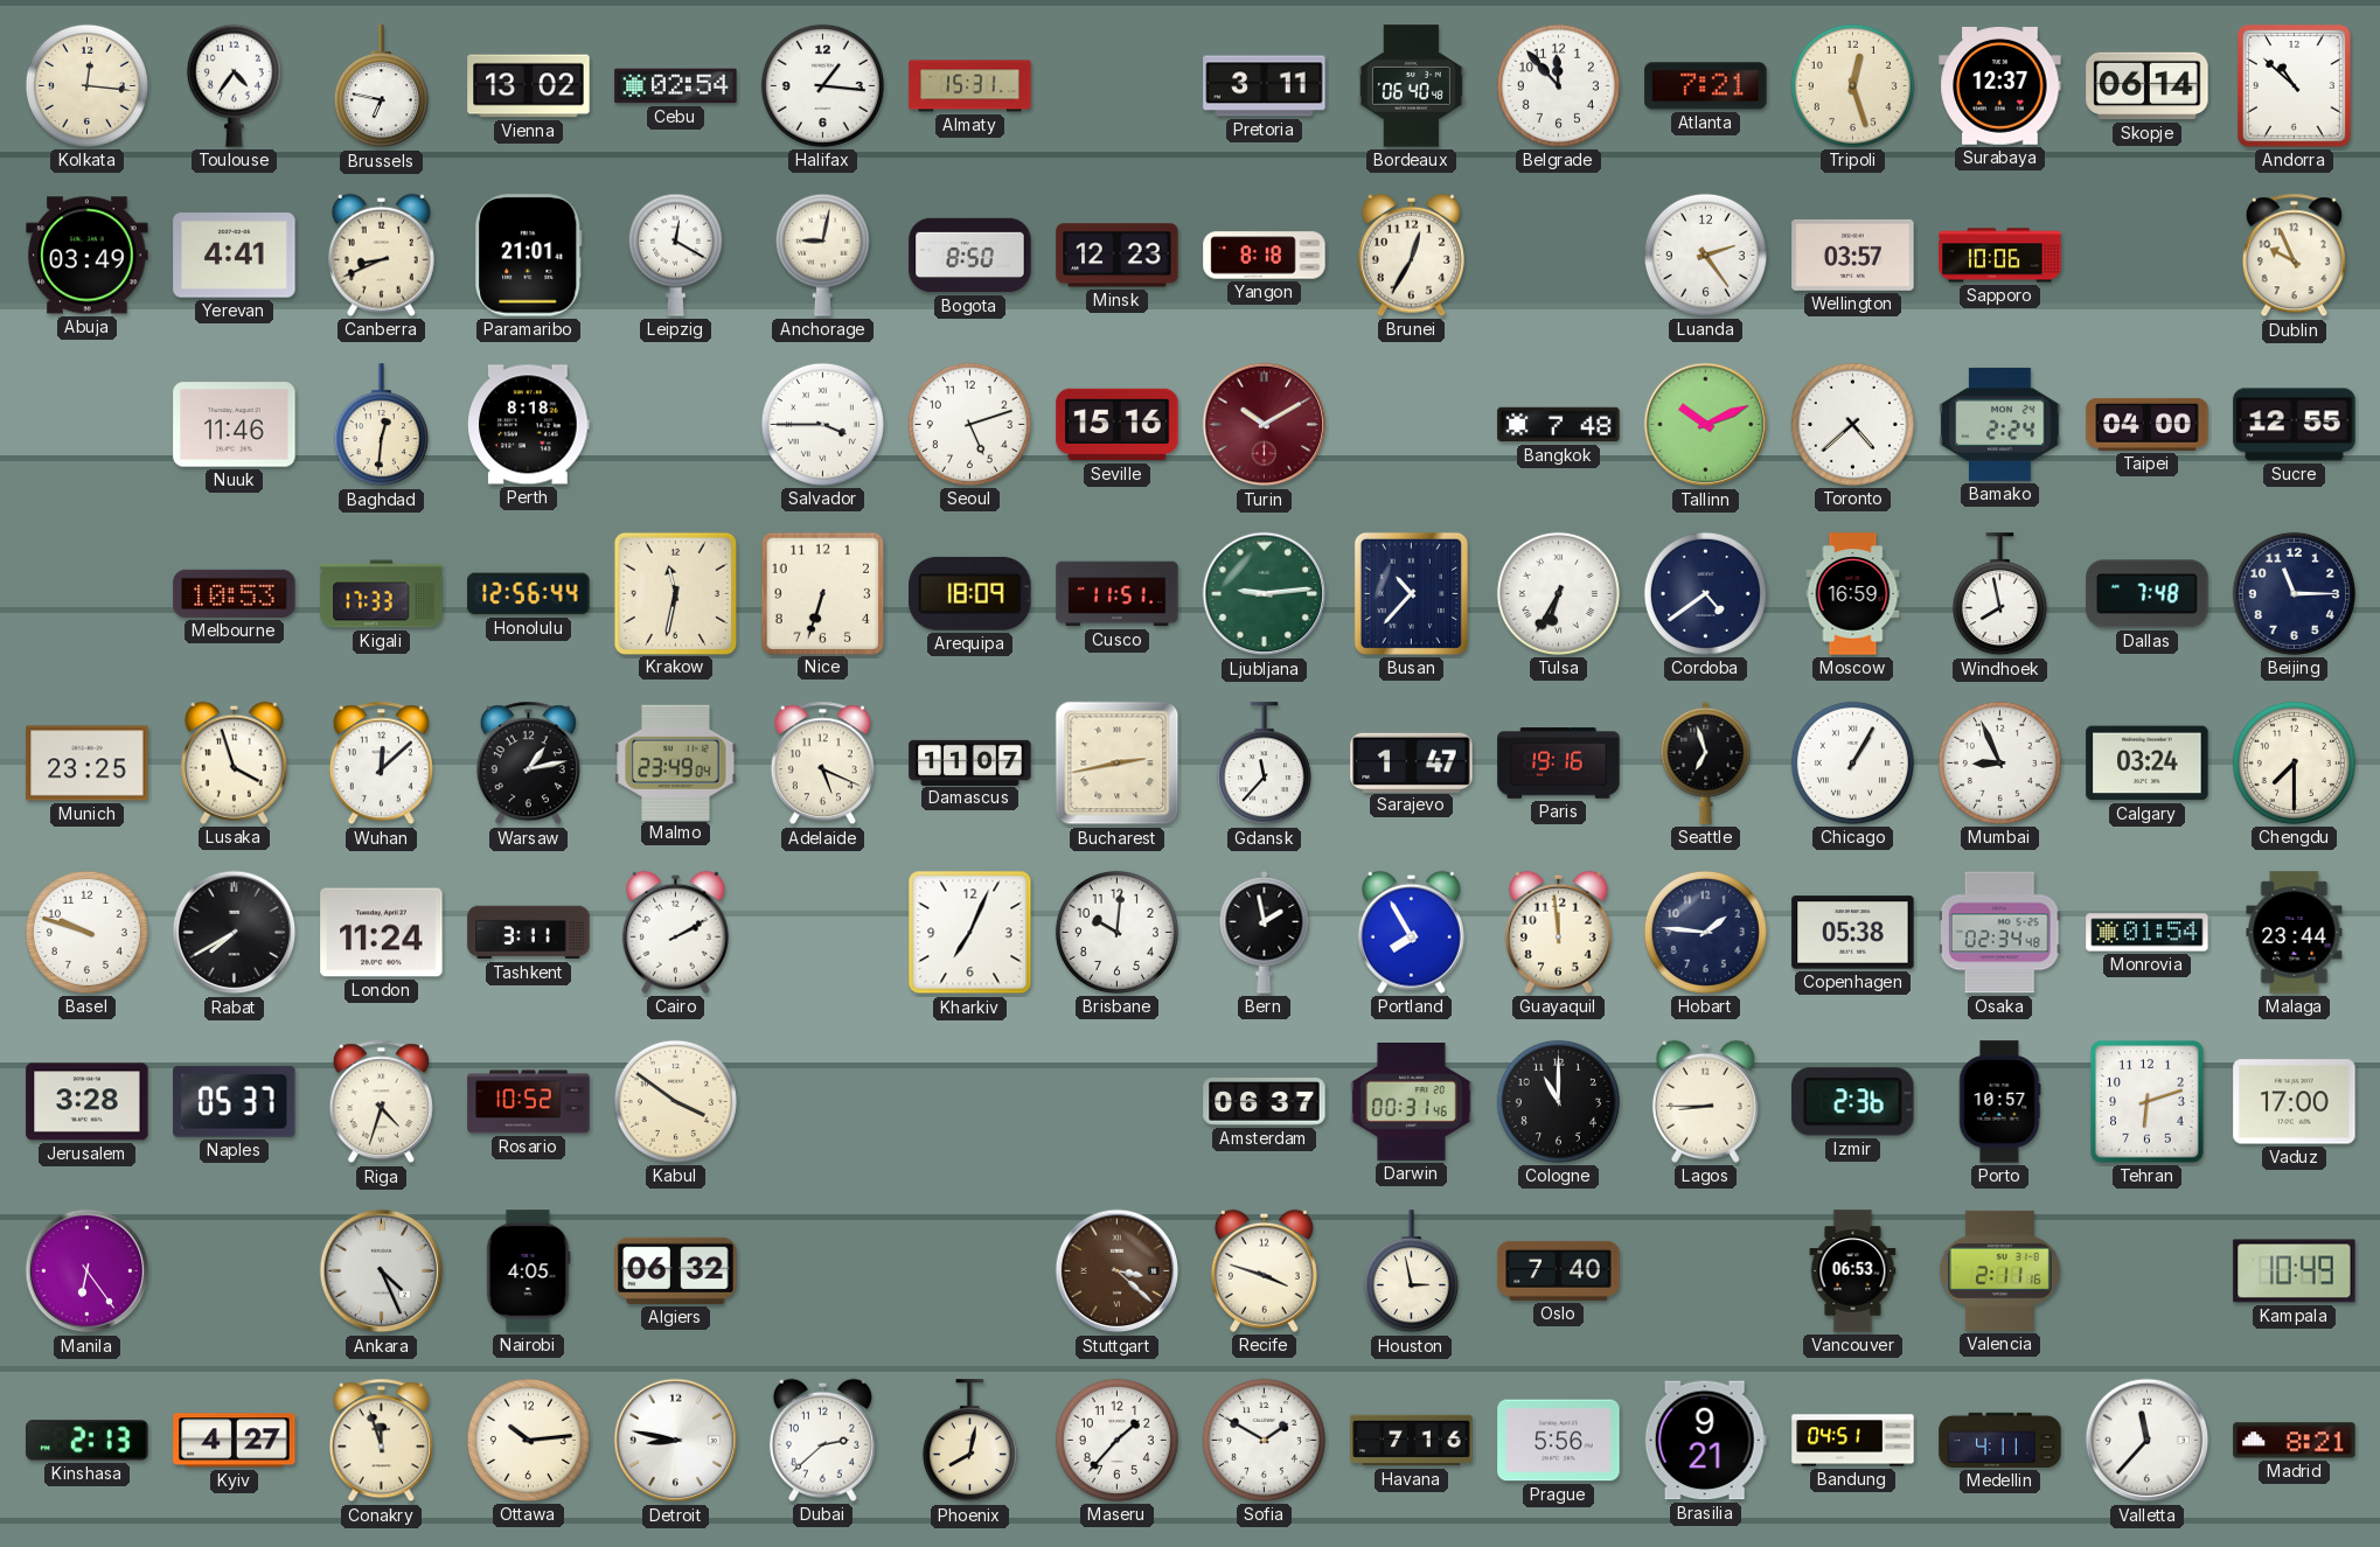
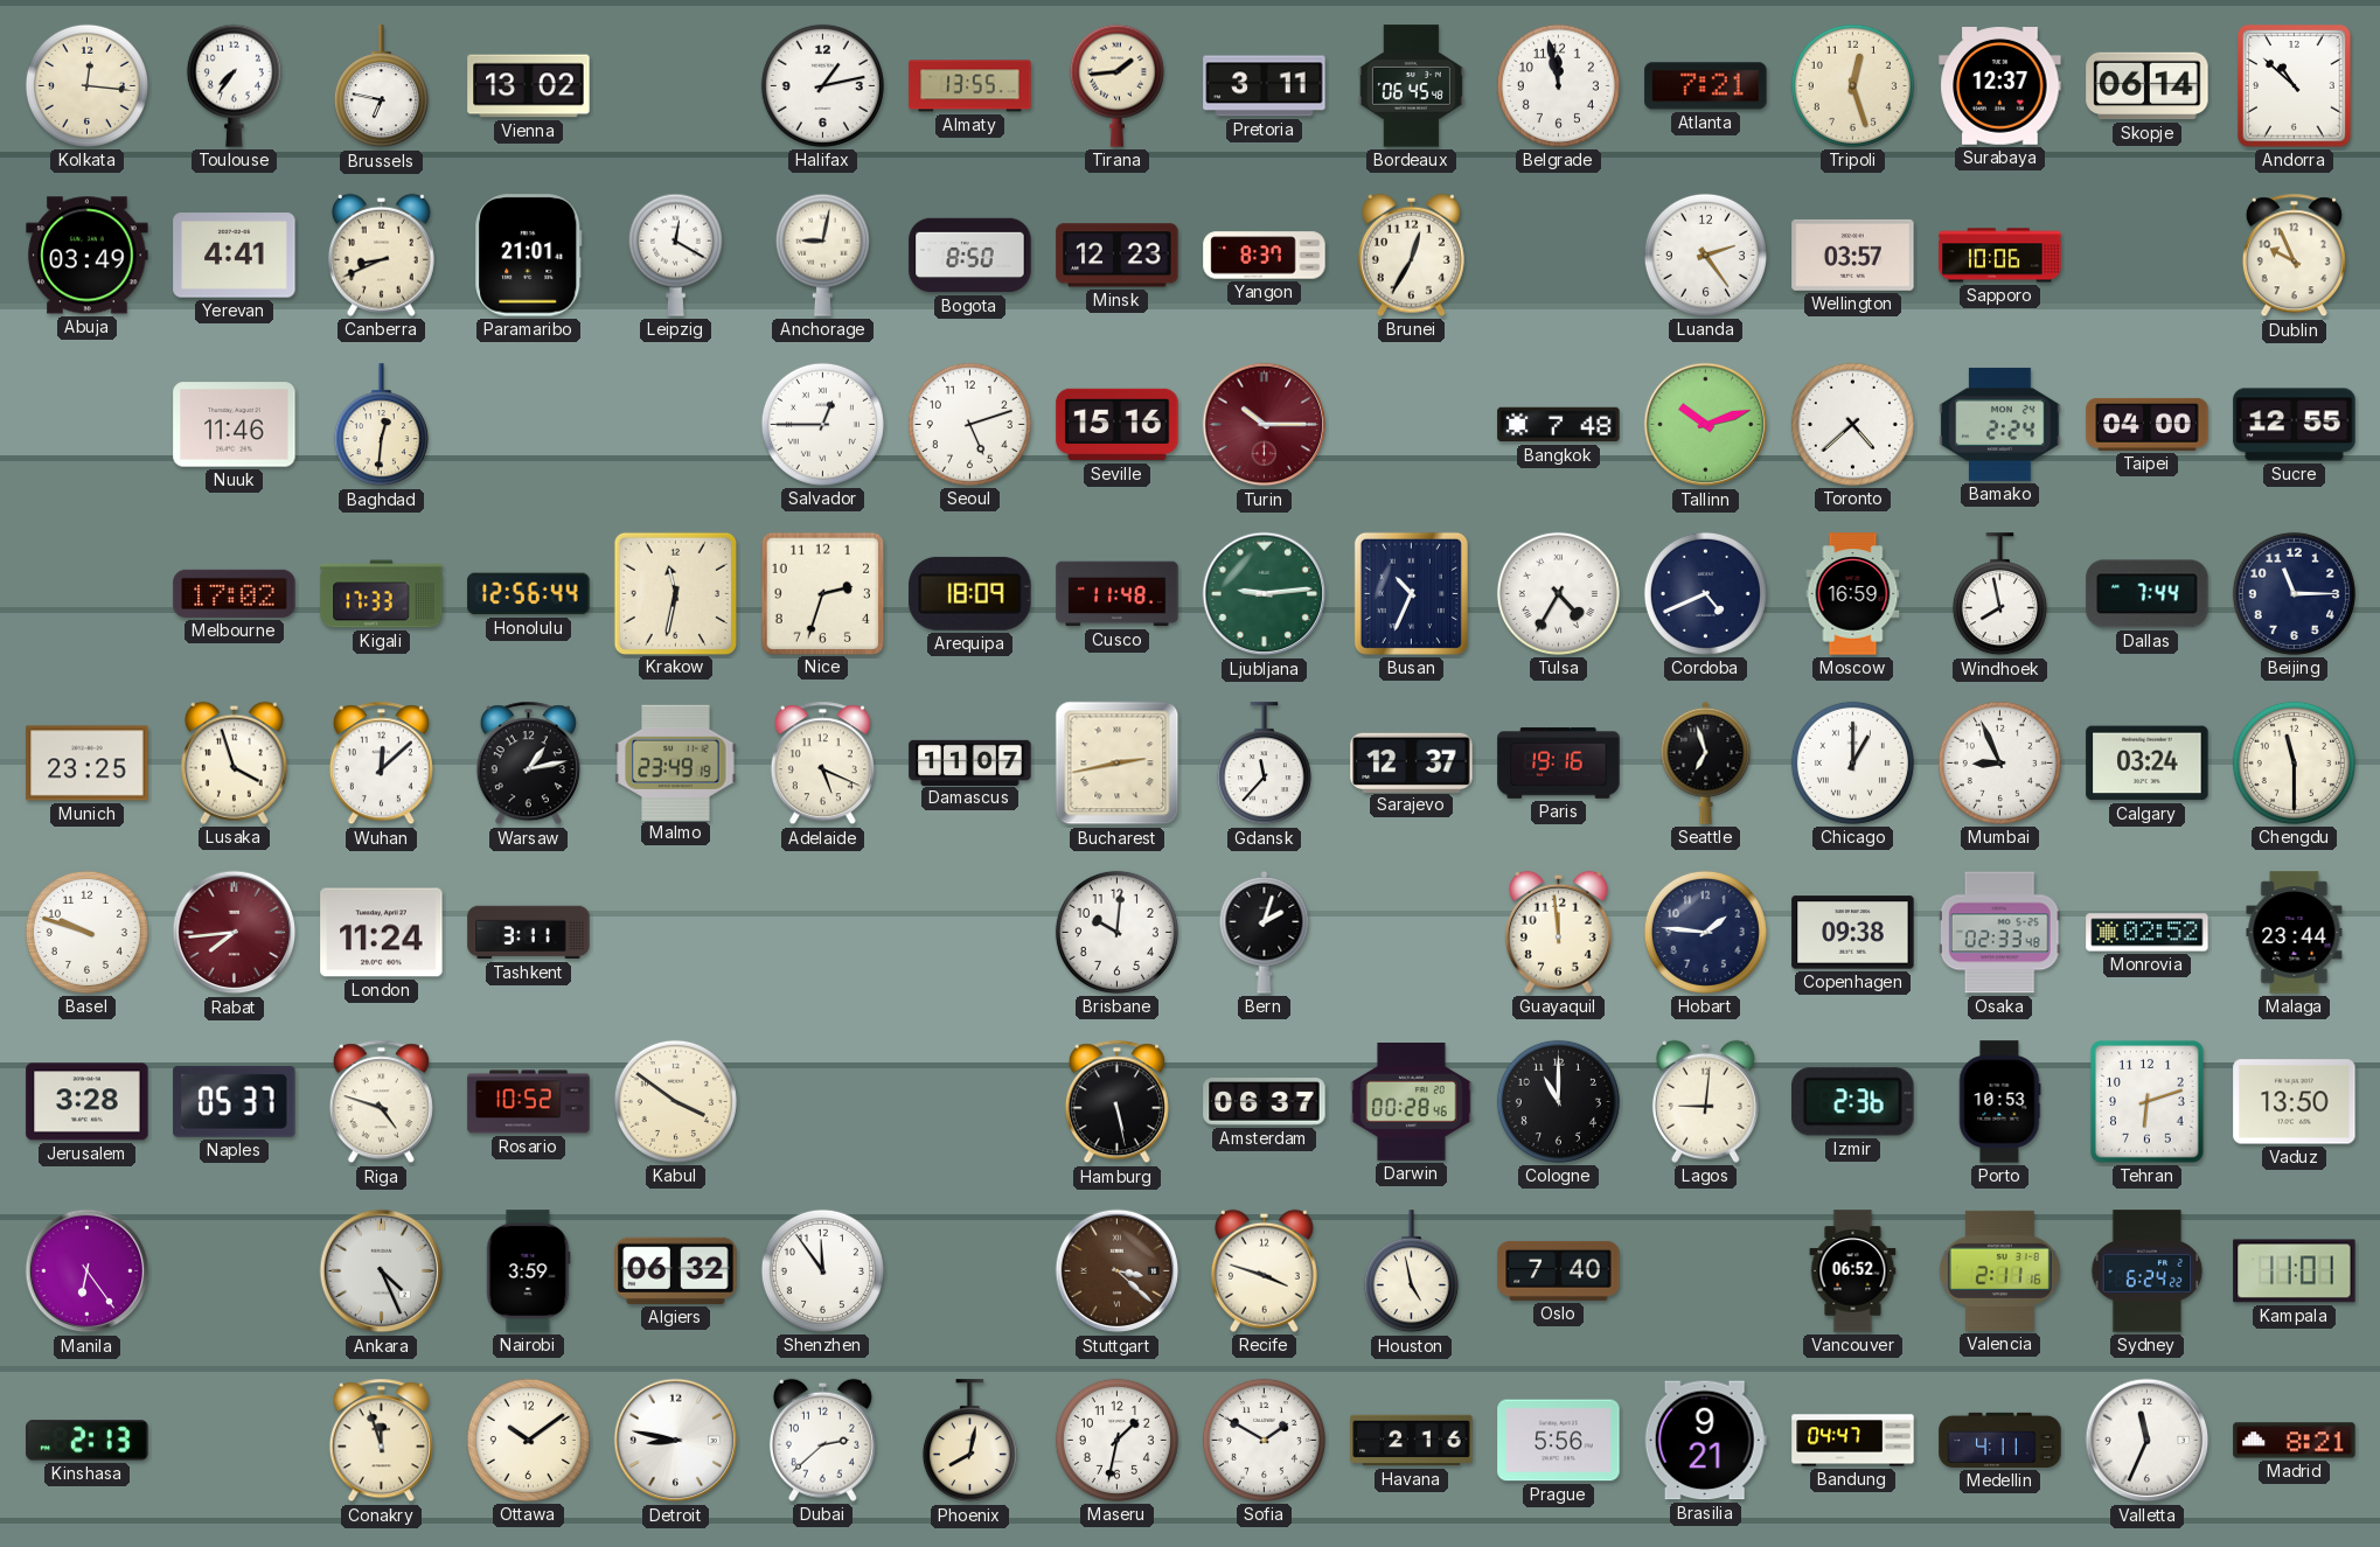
Toulouse: 4:36 -> 7:36
Cebu: 02:54 -> none
Halifax: 1:16 -> 1:13
Almaty: 15:31 -> 13:55
Tirana: none -> 1:44
Bordeaux: 06:40 -> 06:45
Belgrade: 11:53 -> 11:58
Yangon: 8:18 -> 8:37
Perth: 8:18 -> none
Salvador: 3:45 -> 12:45
Turin: 10:10 -> 10:15
Tallinn: 10:11 -> 10:12
Melbourne: 10:53 -> 17:02
Nice: 6:33 -> 2:33
Cusco: 11:51 -> 11:48
Busan: 10:37 -> 10:34
Tulsa: 6:35 -> 4:35
Cordoba: 4:39 -> 4:41
Dallas: 7:48 -> 7:44
Malmo: 23:49:04 -> 23:49:19
Sarajevo: 1:47 -> 12:37
Chicago: 1:05 -> 1:00
Chengdu: 7:30 -> 11:30
Rabat: 7:40 -> 7:44
Rabat dial: black -> burgundy
Cairo: 2:10 -> none
Kharkiv: 7:04 -> none
Bern: 1:58 -> 2:03
Portland: 7:55 -> none
Copenhagen: 05:38 -> 09:38
Osaka: 02:34 -> 02:33
Monrovia: 01:54 -> 02:52
Riga: 4:33 -> 4:48
Hamburg: none -> 5:28
Darwin: 00:31 -> 00:28
Lagos: 8:45 -> 9:01
Porto: 10:57 -> 10:53
Vaduz: 17:00 -> 13:50
Nairobi: 4:05 -> 3:59
Shenzhen: none -> 11:54
Houston: 2:58 -> 4:58
Vancouver: 06:53 -> 06:52
Sydney: none -> 6:24
Kampala: 10:49 -> 11:01
Kyiv: 4:27 -> none
Ottawa: 10:14 -> 10:09
Maseru: 1:37 -> 1:32
Havana: 7:16 -> 2:16
Bandung: 04:51 -> 04:47
Valletta: 11:37 -> 11:34
